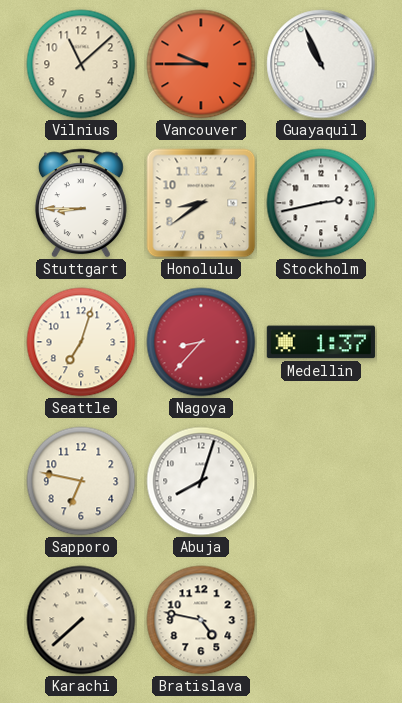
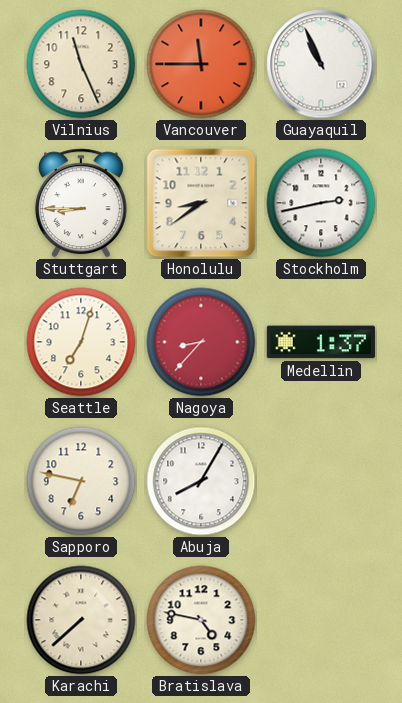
Vilnius: 11:08 -> 11:26
Vancouver: 9:45 -> 11:45
Abuja: 8:03 -> 8:05
